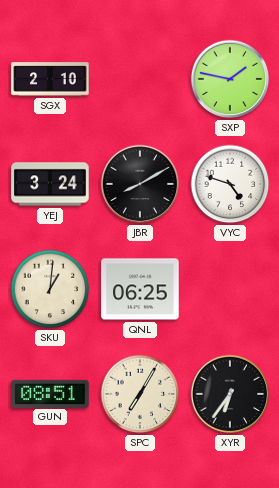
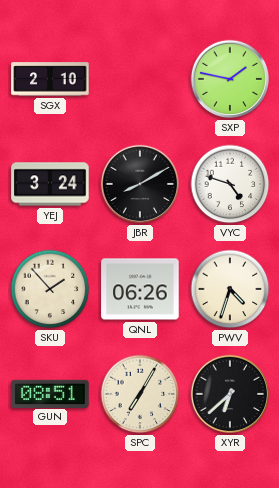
SKU: 1:01 -> 1:53
QNL: 06:25 -> 06:26
PWV: none -> 4:33
XYR: 6:36 -> 6:38
